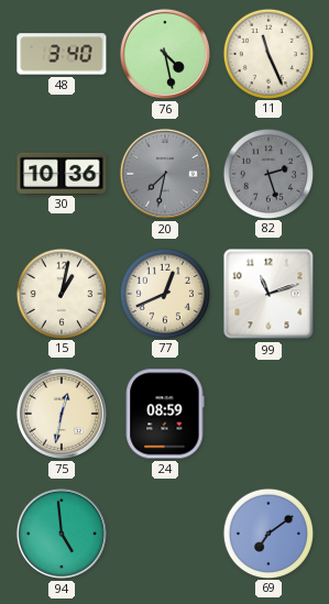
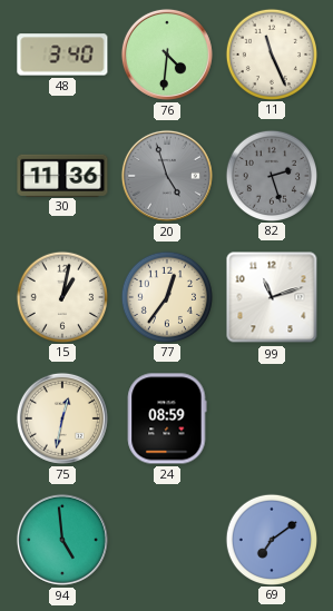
76: 4:28 -> 4:31
30: 10:36 -> 11:36
20: 7:32 -> 4:57
77: 12:41 -> 12:36
